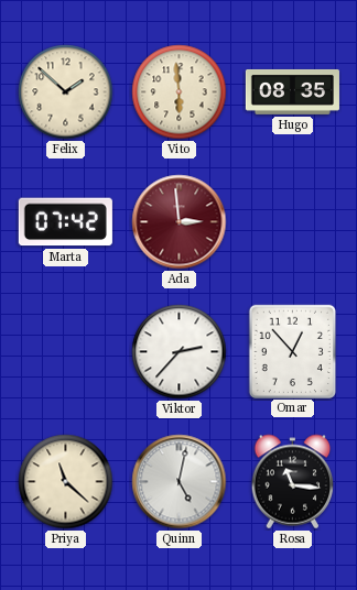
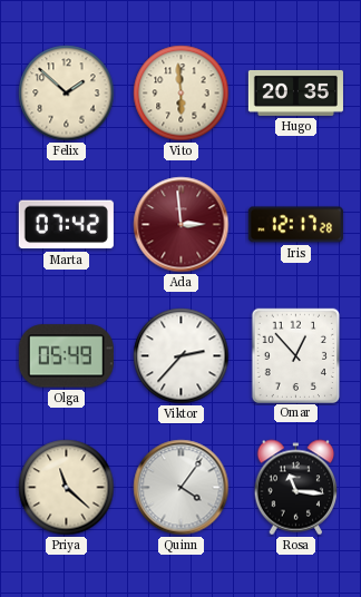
Hugo: 08:35 -> 20:35
Iris: none -> 12:17
Olga: none -> 05:49
Quinn: 5:02 -> 4:06
